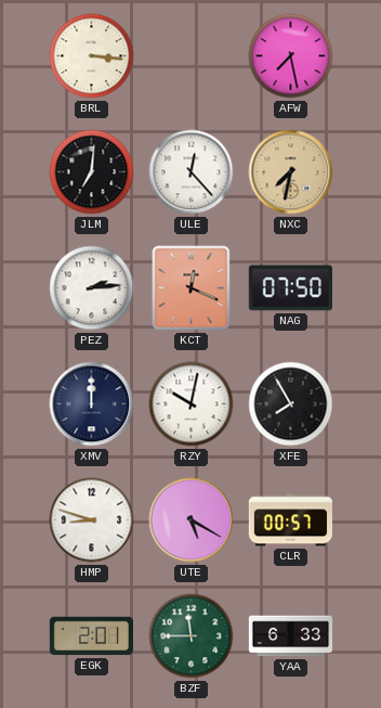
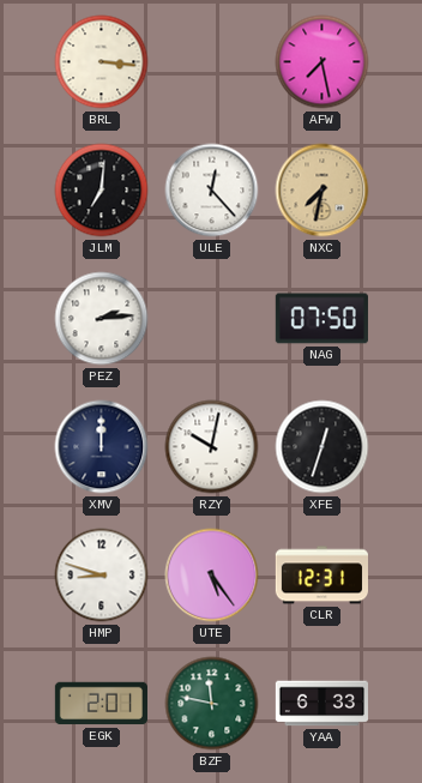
KCT: 12:19 -> none
XFE: 7:55 -> 12:33
UTE: 5:20 -> 5:24
CLR: 00:57 -> 12:31
BZF: 11:45 -> 11:47
